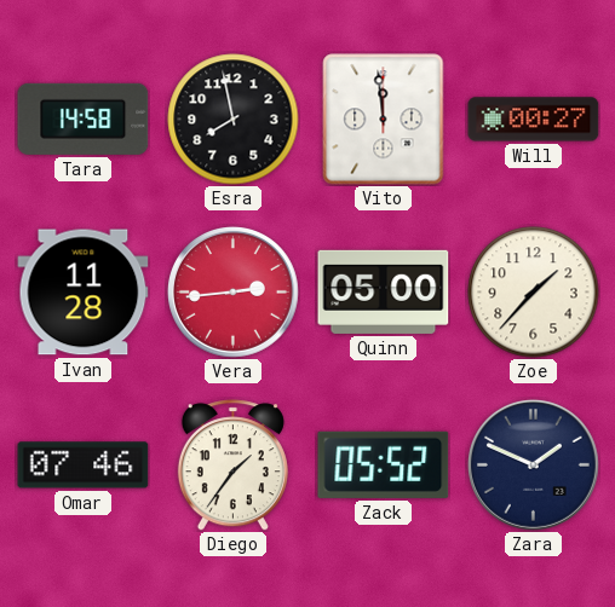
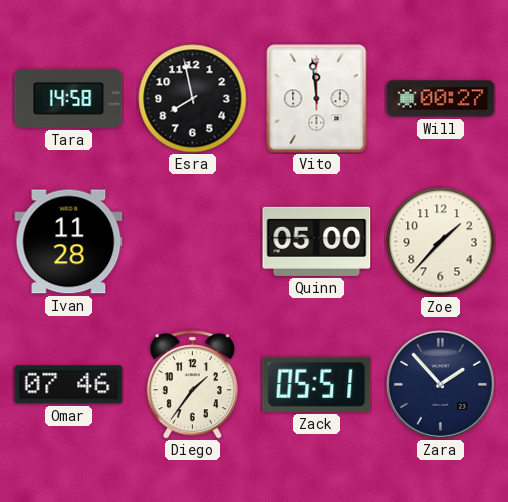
Vera: 2:44 -> none
Zack: 05:52 -> 05:51
Zara: 1:49 -> 1:53
